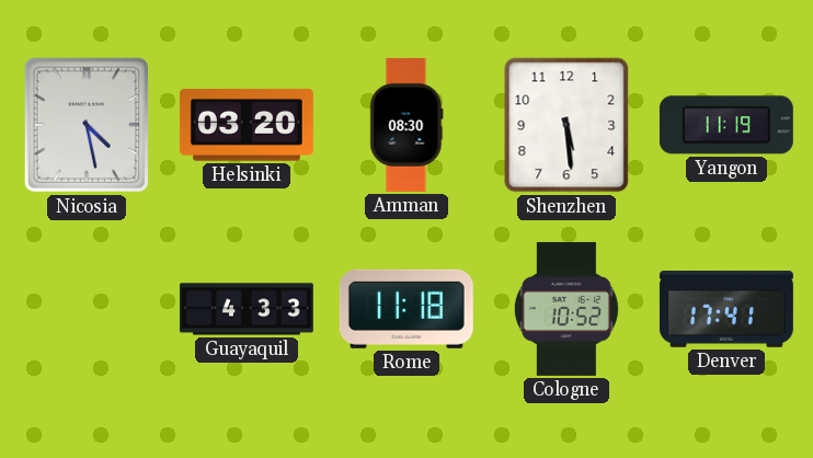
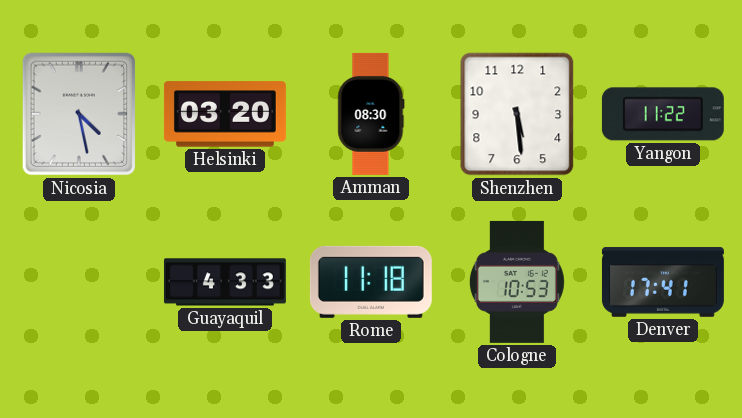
Yangon: 11:19 -> 11:22
Cologne: 10:52 -> 10:53
